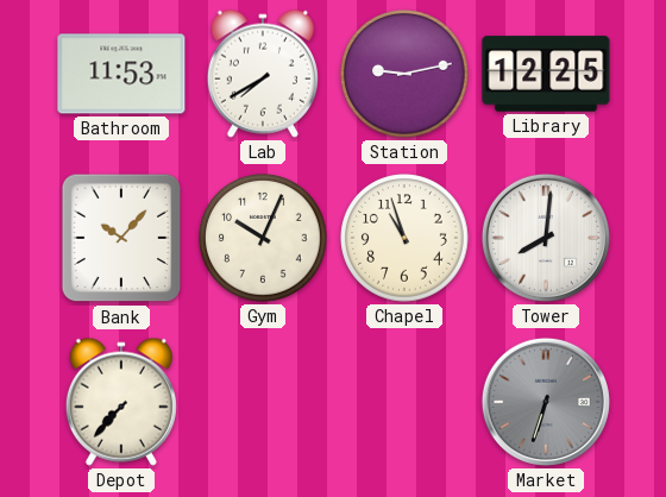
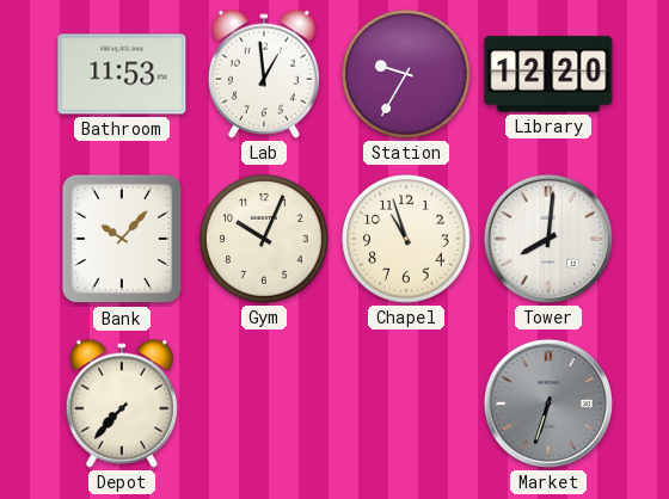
Lab: 7:40 -> 12:59
Station: 9:13 -> 9:35
Library: 12:25 -> 12:20
